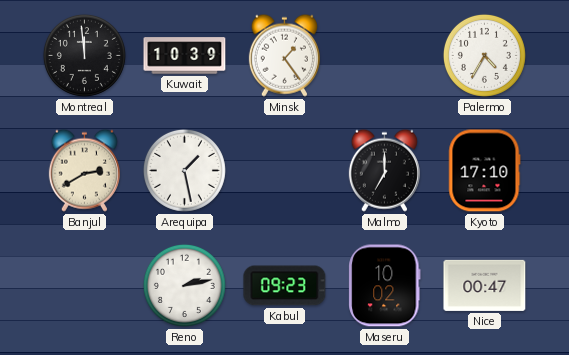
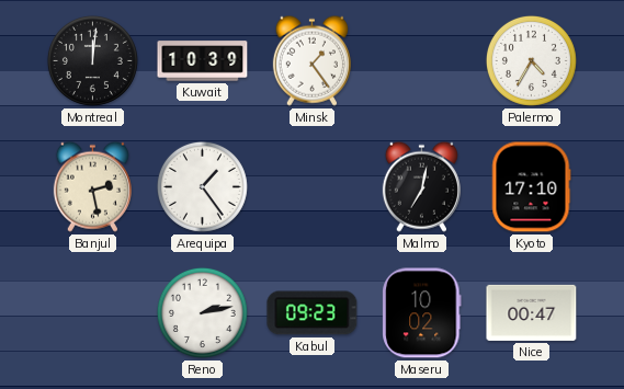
Montreal: 11:59 -> 12:01
Banjul: 2:40 -> 2:28
Arequipa: 1:28 -> 1:24
Malmo: 7:00 -> 7:02
